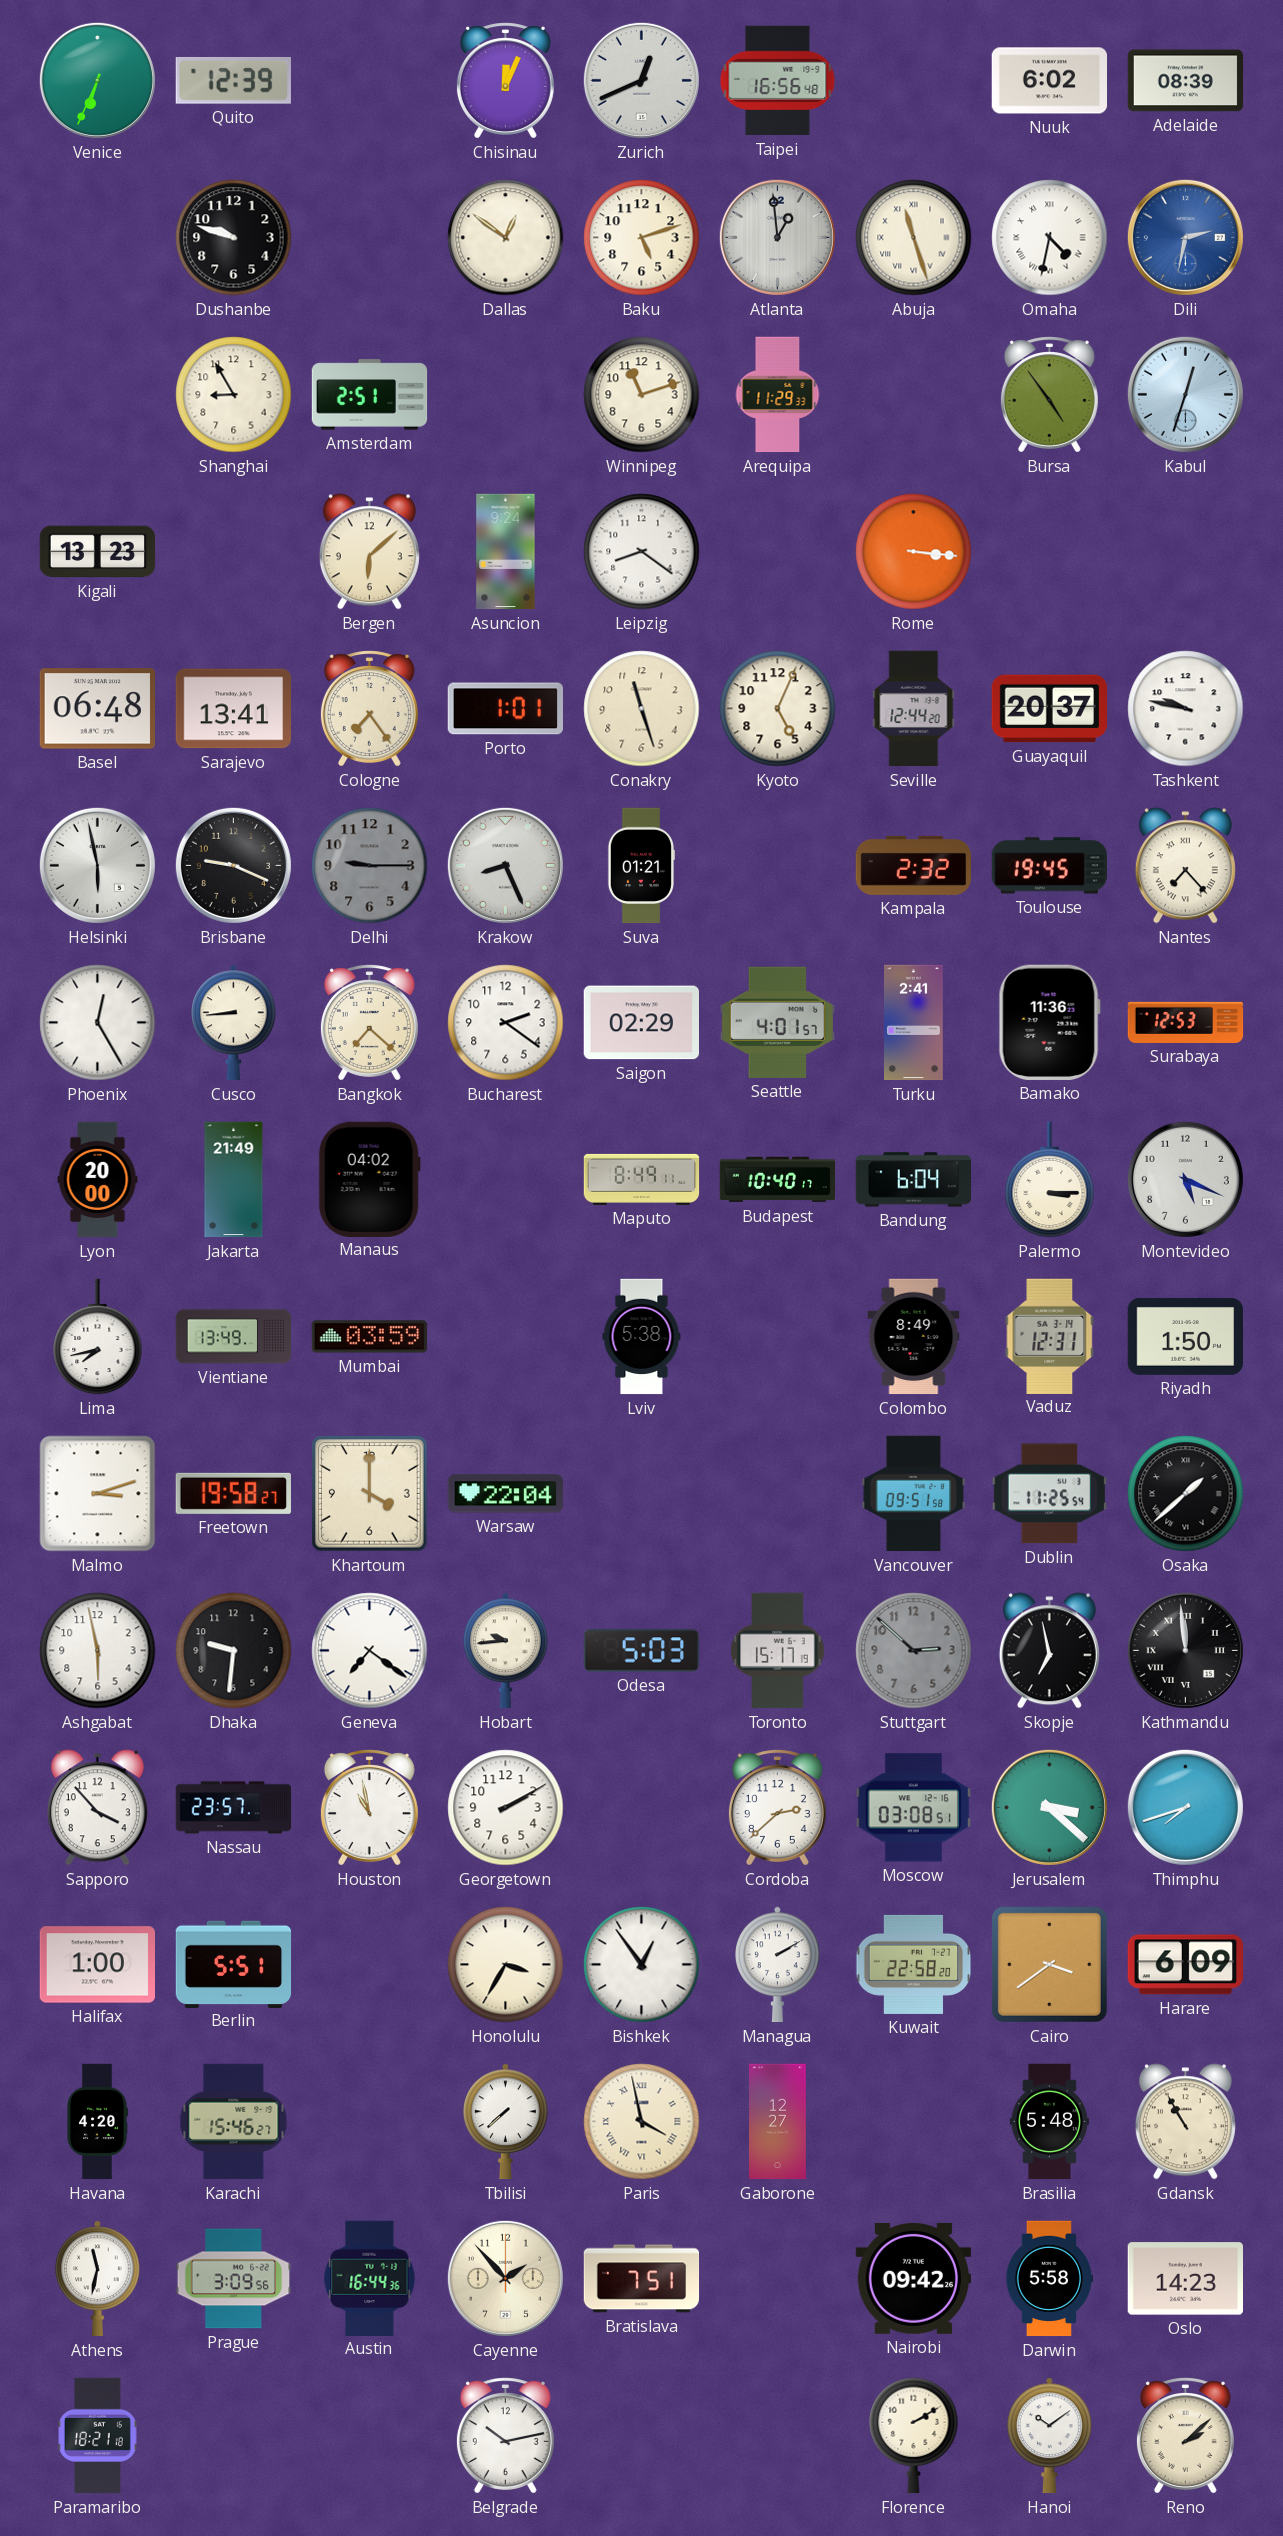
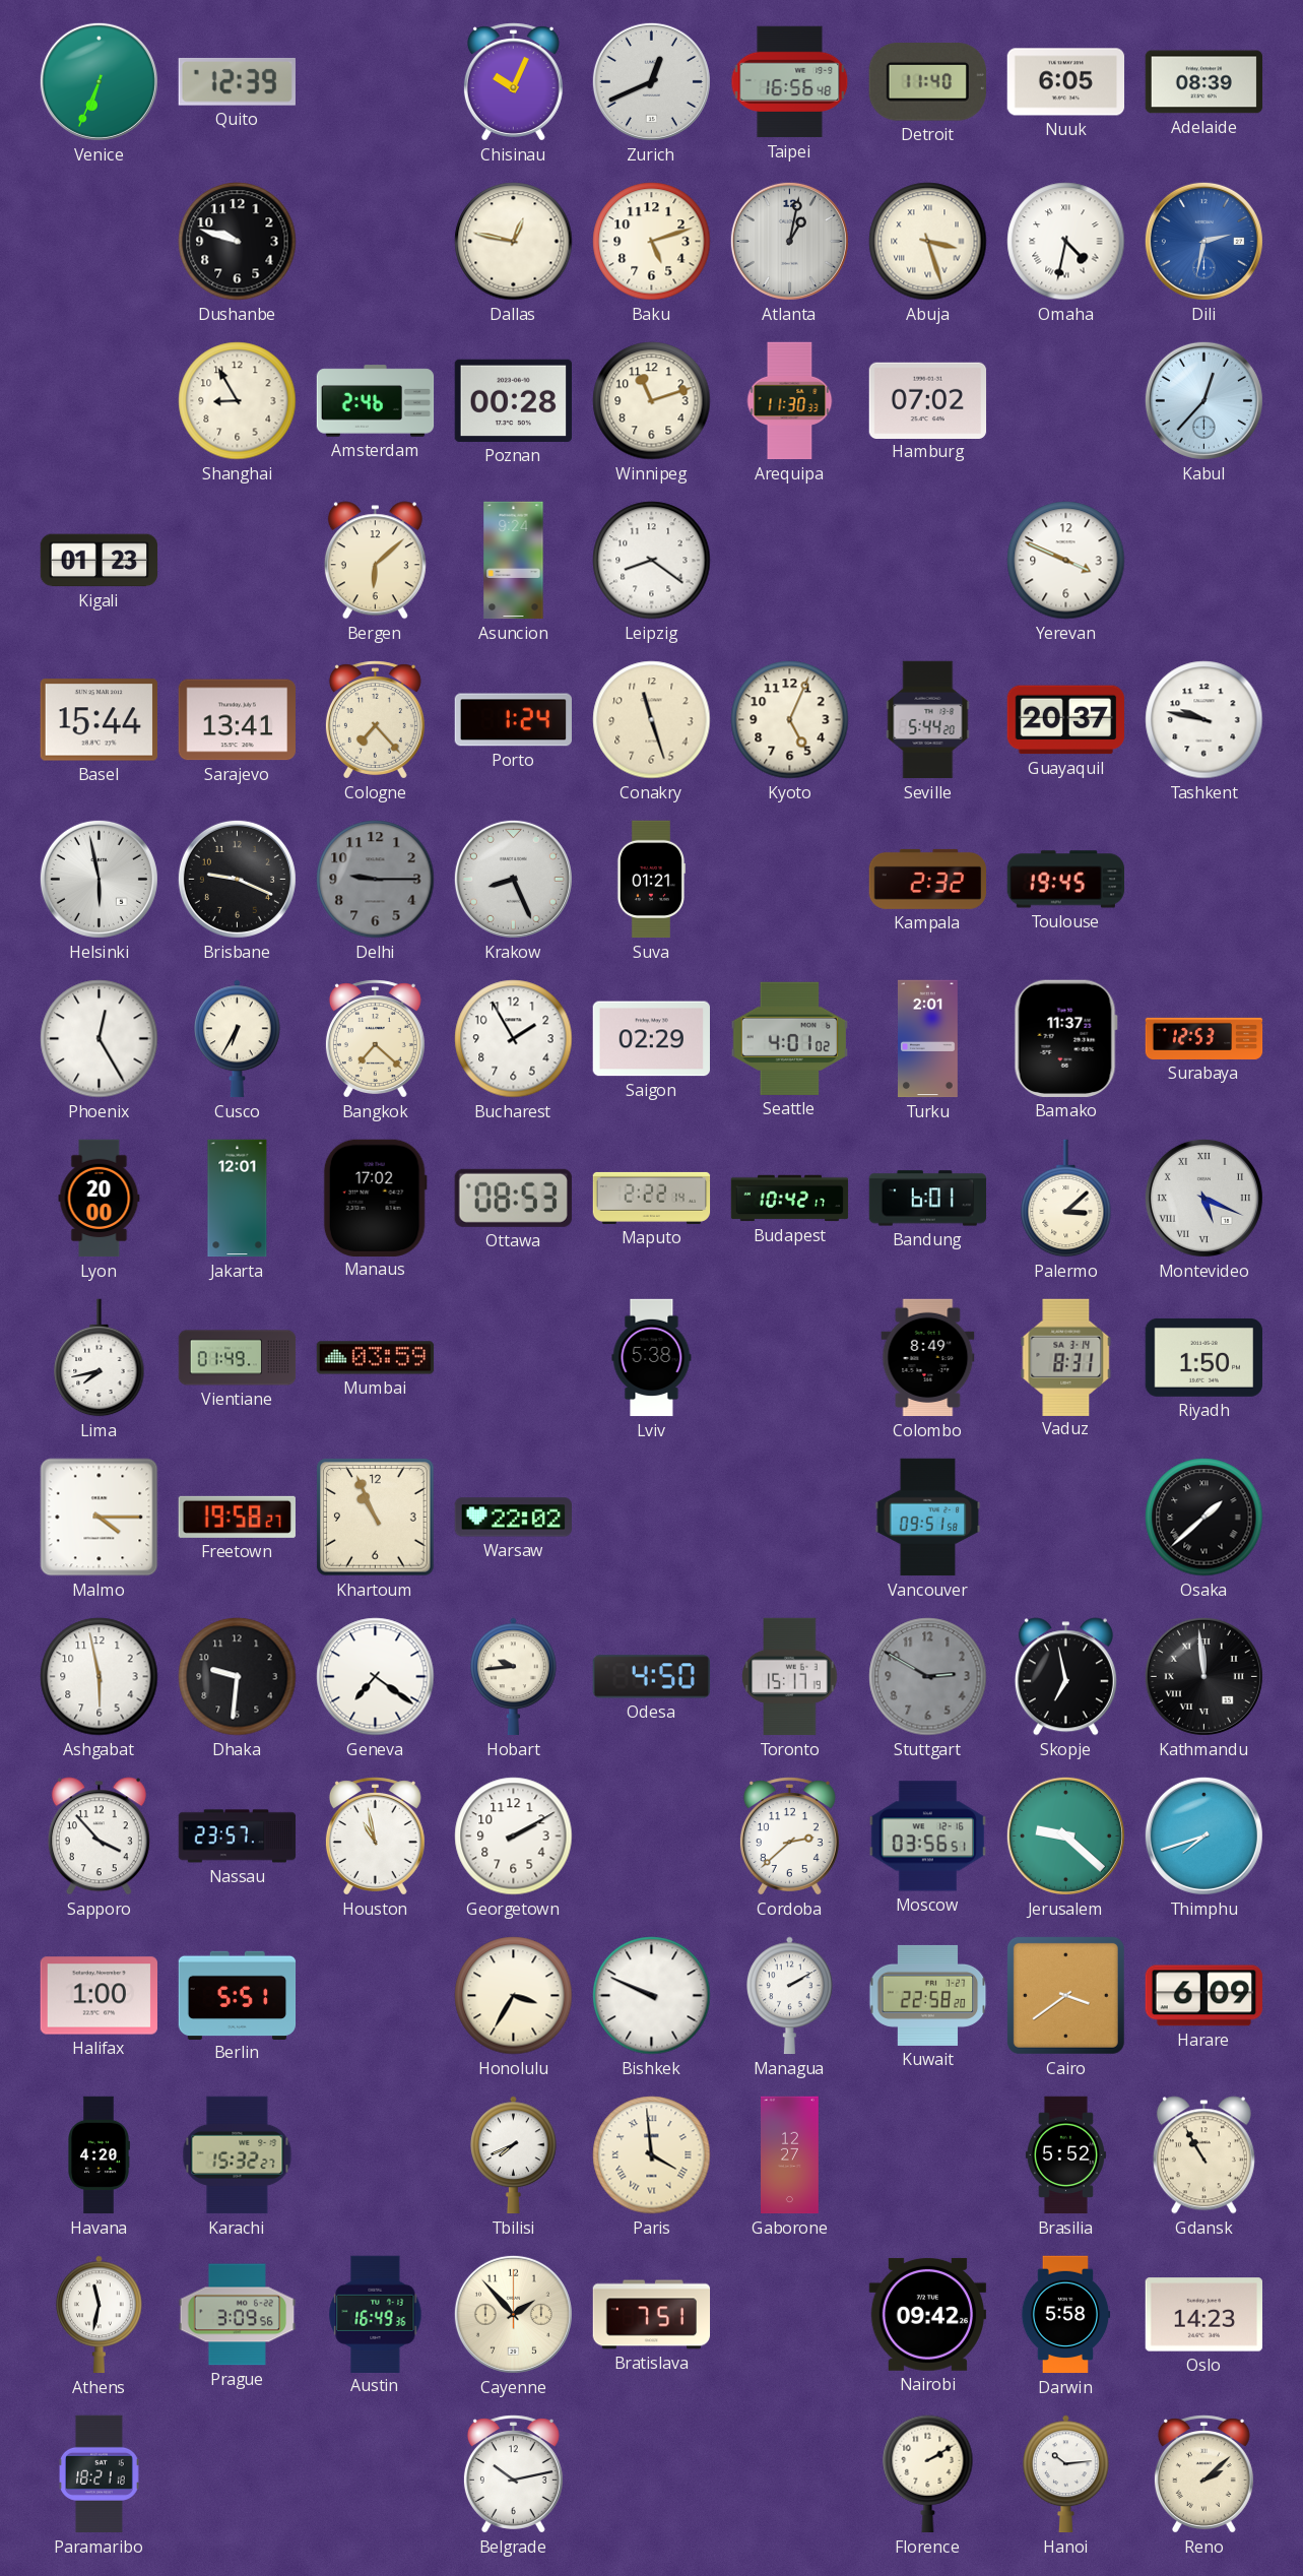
Chisinau: 12:04 -> 10:04
Detroit: none -> 11:40
Nuuk: 6:02 -> 6:05
Dallas: 12:51 -> 12:47
Atlanta: 12:59 -> 1:02
Abuja: 11:27 -> 3:27
Amsterdam: 2:51 -> 2:46
Poznan: none -> 00:28
Arequipa: 11:29 -> 11:30
Hamburg: none -> 07:02
Bursa: 4:54 -> none
Kabul: 12:33 -> 12:37
Kigali: 13:23 -> 01:23
Rome: 3:16 -> none
Yerevan: none -> 3:49
Basel: 06:48 -> 15:44
Cologne: 7:24 -> 7:23
Porto: 1:01 -> 1:24
Seville: 12:44 -> 5:44
Nantes: 7:23 -> none
Cusco: 8:44 -> 6:35
Bucharest: 2:21 -> 1:55
Seattle: 4:01:57 -> 4:01:02
Turku: 2:41 -> 2:01
Bamako: 11:36 -> 11:37
Jakarta: 21:49 -> 12:01
Manaus: 04:02 -> 17:02
Ottawa: none -> 08:53
Maputo: 8:49 -> 2:22
Budapest: 10:40 -> 10:42
Bandung: 6:04 -> 6:01
Palermo: 3:15 -> 3:08
Montevideo numerals: Arabic -> Roman
Vientiane: 13:49 -> 01:49
Vaduz: 12:31 -> 8:31
Malmo: 3:12 -> 4:15
Khartoum: 4:00 -> 10:56
Warsaw: 22:04 -> 22:02
Dublin: 11:25 -> none
Odesa: 5:03 -> 4:50
Stuttgart: 2:52 -> 2:50
Moscow: 03:08 -> 03:56
Jerusalem: 3:22 -> 9:22
Bishkek: 12:54 -> 9:49
Karachi: 15:46 -> 15:32
Tbilisi: 7:38 -> 7:41
Paris: 3:58 -> 3:59
Brasilia: 5:48 -> 5:52
Austin: 16:44 -> 16:49
Hanoi: 10:09 -> 10:14
